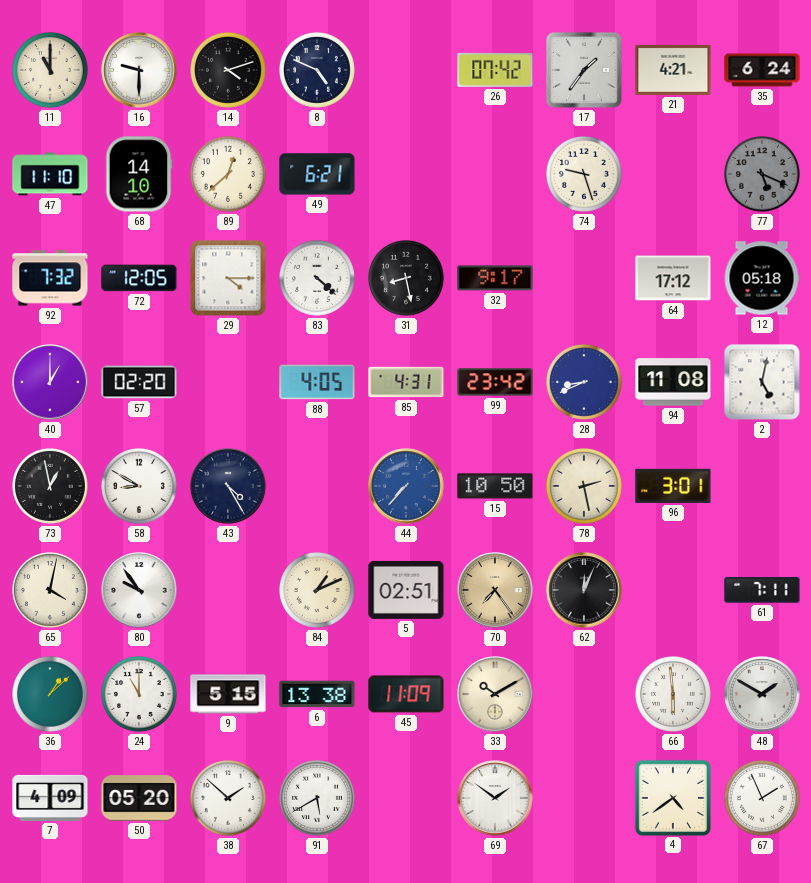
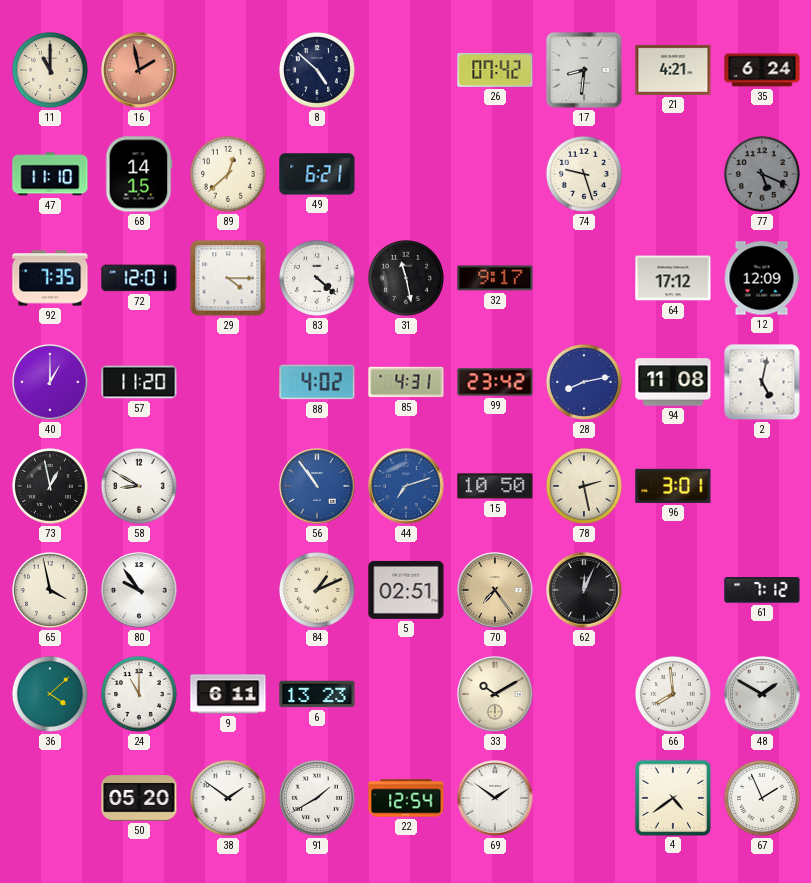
16: 9:30 -> 1:58
16 dial: white -> salmon
14: 4:12 -> none
8: 4:49 -> 4:52
17: 1:36 -> 8:31
68: 14:10 -> 14:15
92: 7:32 -> 7:35
72: 12:05 -> 12:01
31: 8:28 -> 11:28
12: 05:18 -> 12:09
57: 02:20 -> 11:20
88: 4:05 -> 4:02
28: 8:41 -> 8:13
43: 4:25 -> none
56: none -> 10:54
44: 7:37 -> 7:12
65: 4:02 -> 3:58
61: 7:11 -> 7:12
36: 1:08 -> 4:08
9: 5:15 -> 6:11
6: 13:38 -> 13:23
45: 11:09 -> none
66: 5:59 -> 7:59
7: 4:09 -> none
38: 1:52 -> 1:51
91: 5:40 -> 1:40
22: none -> 12:54
